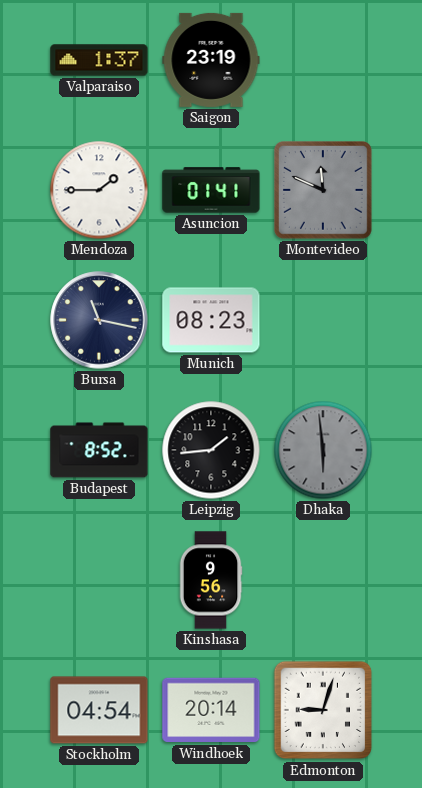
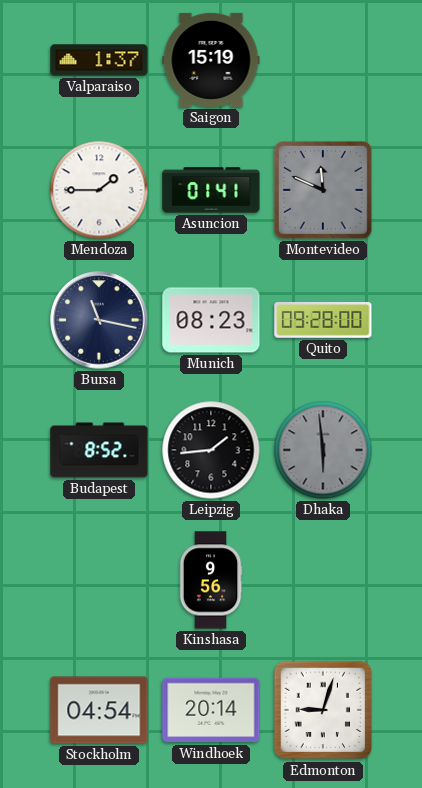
Saigon: 23:19 -> 15:19
Quito: none -> 09:28
